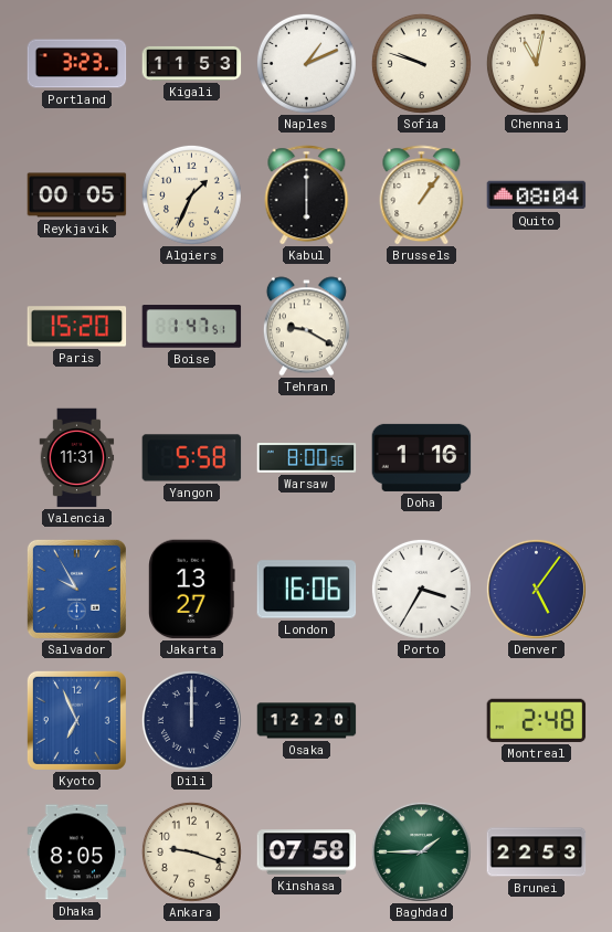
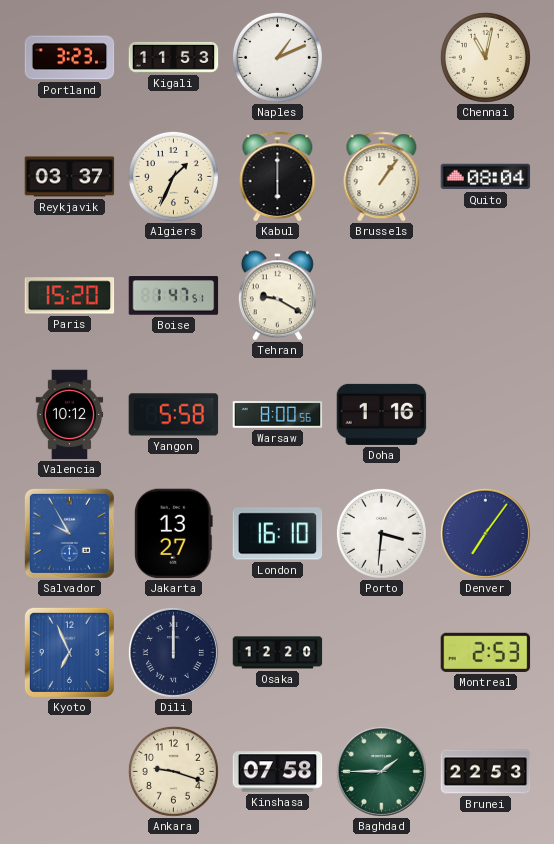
Sofia: 9:48 -> none
Reykjavik: 00:05 -> 03:37
Valencia: 11:31 -> 10:12
London: 16:06 -> 16:10
Porto: 3:35 -> 3:31
Denver: 5:06 -> 7:06
Montreal: 2:48 -> 2:53
Dhaka: 8:05 -> none
